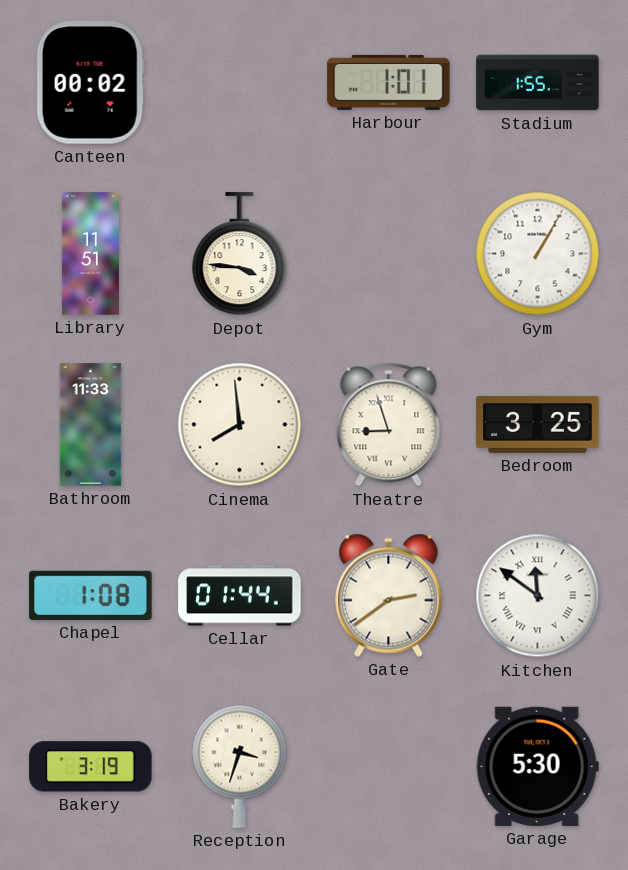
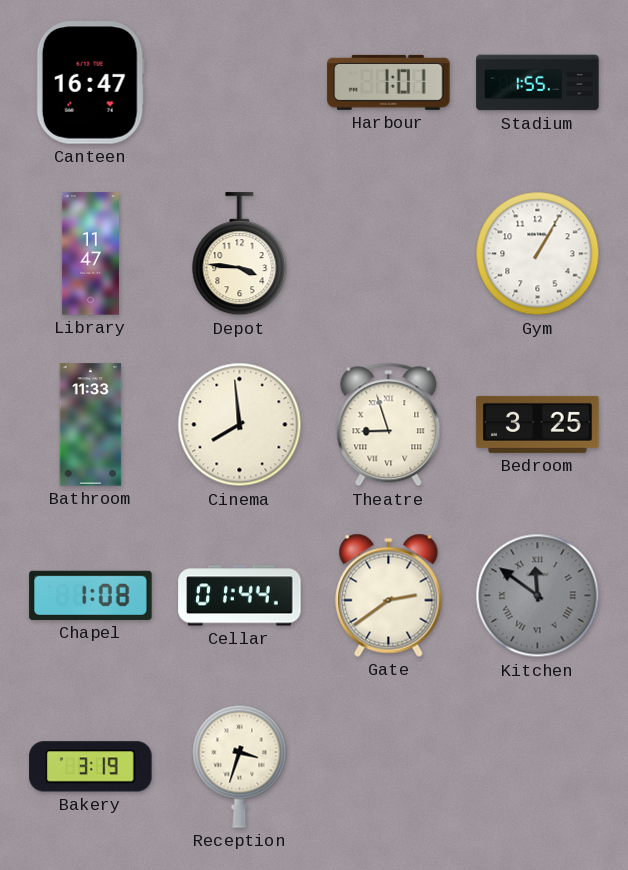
Canteen: 00:02 -> 16:47
Library: 11:51 -> 11:47
Kitchen dial: white -> grey
Garage: 5:30 -> none
